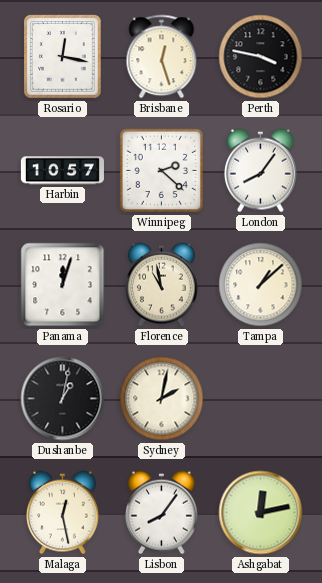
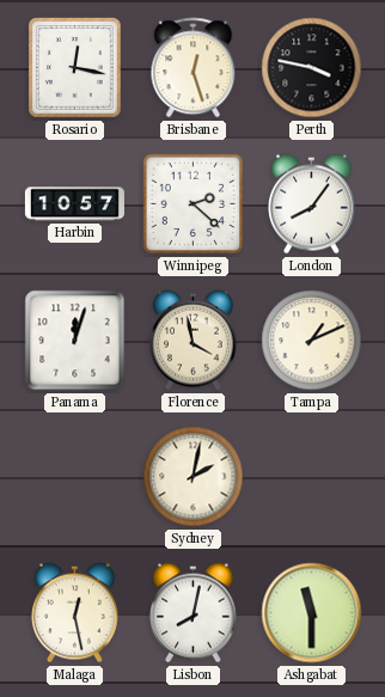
Florence: 10:58 -> 3:58
Tampa: 1:08 -> 1:11
Dushanbe: 1:02 -> none
Lisbon: 8:06 -> 8:02
Ashgabat: 12:13 -> 11:30
